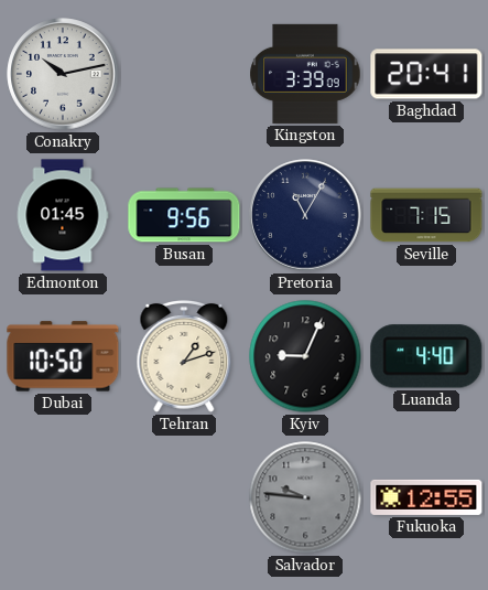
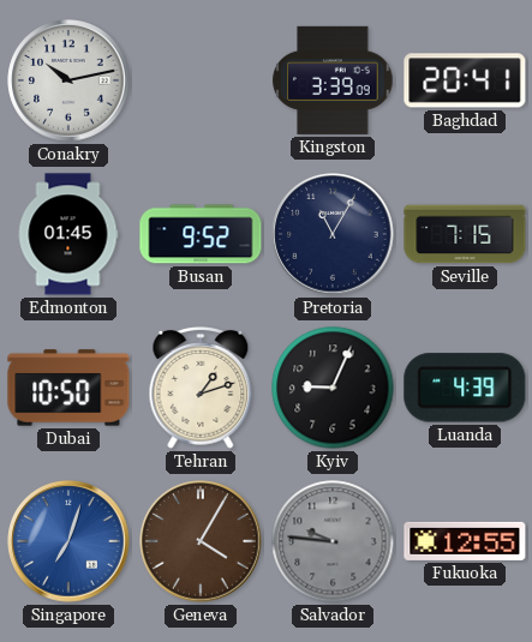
Busan: 9:56 -> 9:52
Luanda: 4:40 -> 4:39
Singapore: none -> 7:03
Geneva: none -> 4:05
